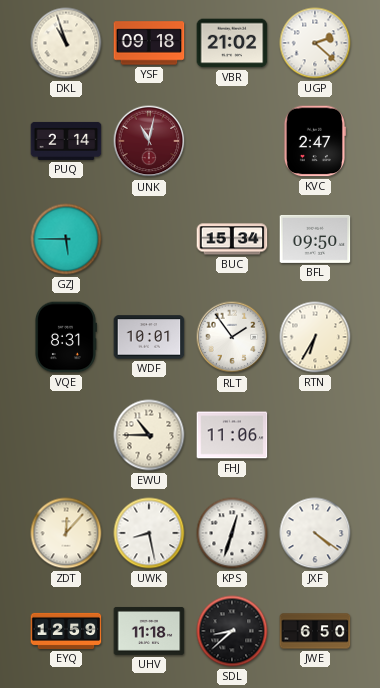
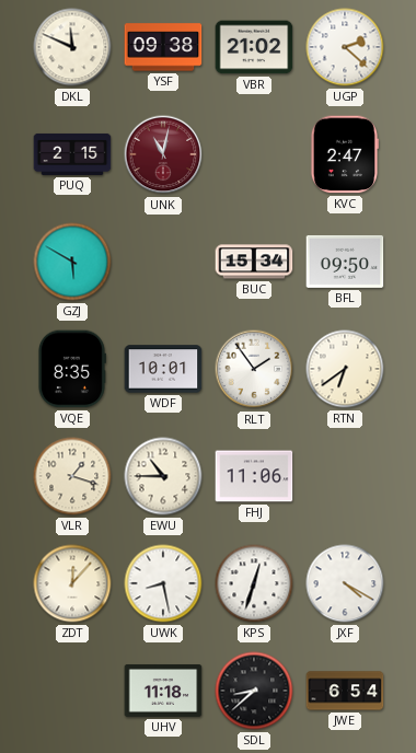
DKL: 10:57 -> 11:49
YSF: 09:18 -> 09:38
PUQ: 2:14 -> 2:15
GZJ: 5:45 -> 5:50
VQE: 8:31 -> 8:35
RTN: 6:35 -> 6:39
VLR: none -> 1:18
JXF: 4:21 -> 4:20
EYQ: 12:59 -> none
JWE: 6:50 -> 6:54
